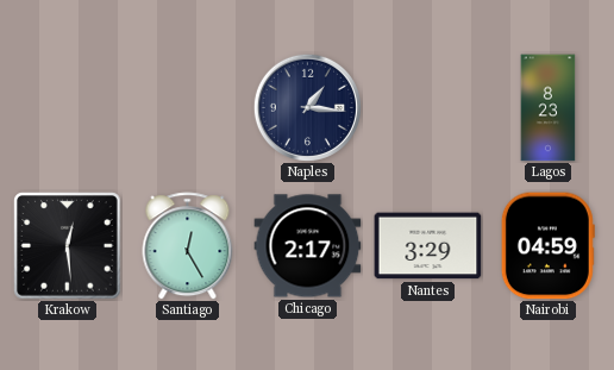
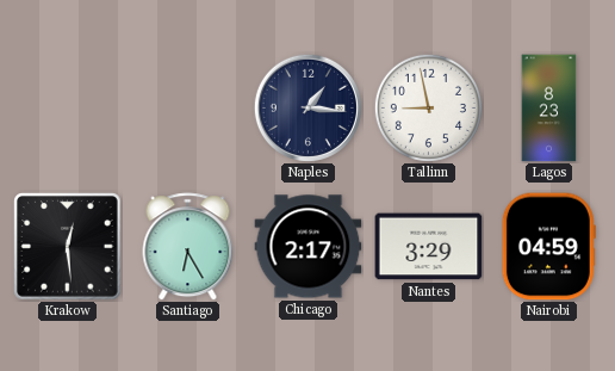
Tallinn: none -> 8:58
Santiago: 12:25 -> 6:25
